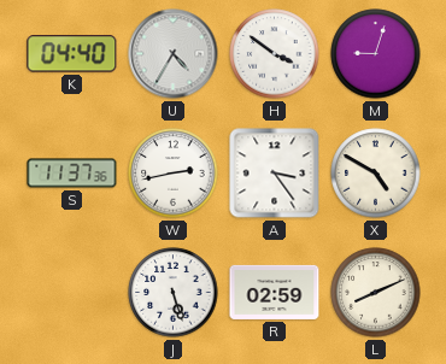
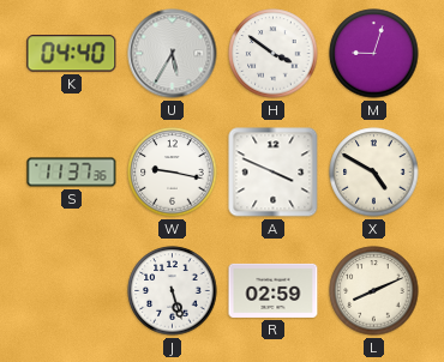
U: 4:35 -> 5:35
W: 2:43 -> 9:17
A: 3:24 -> 3:49
